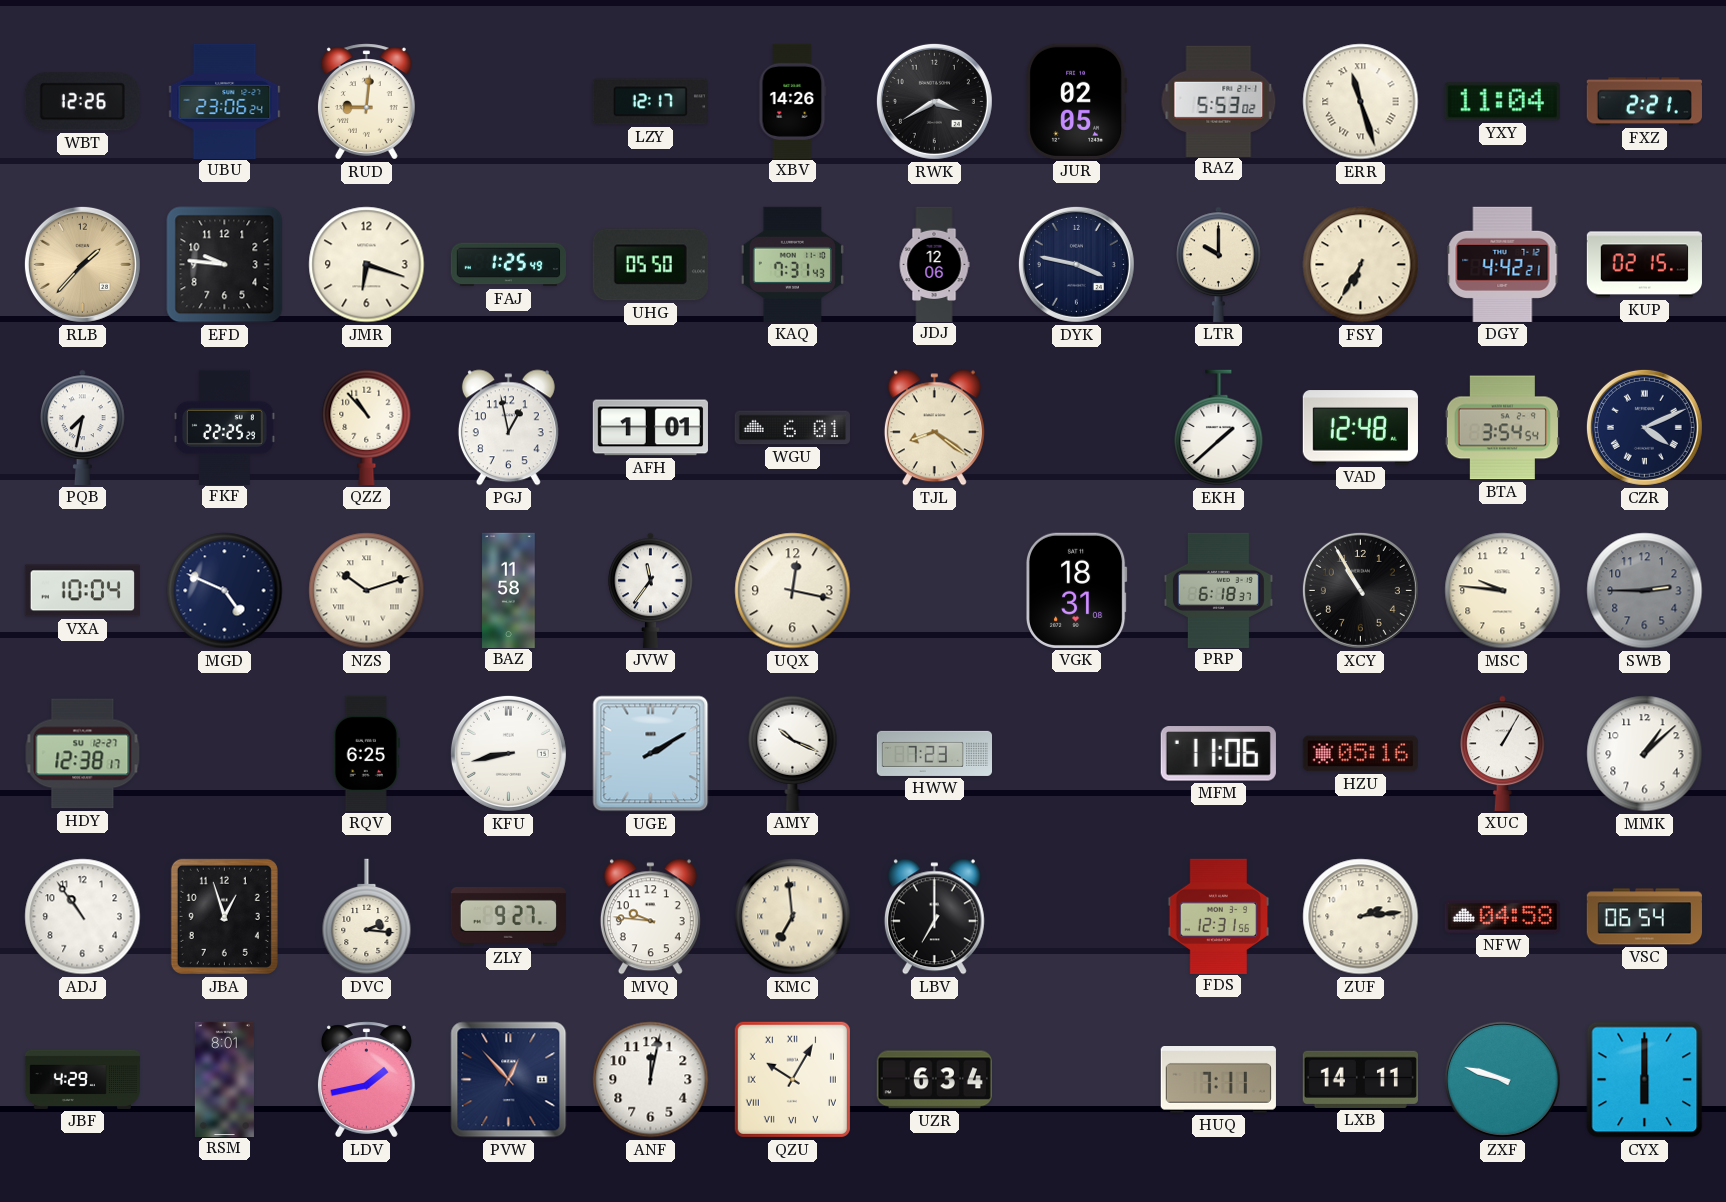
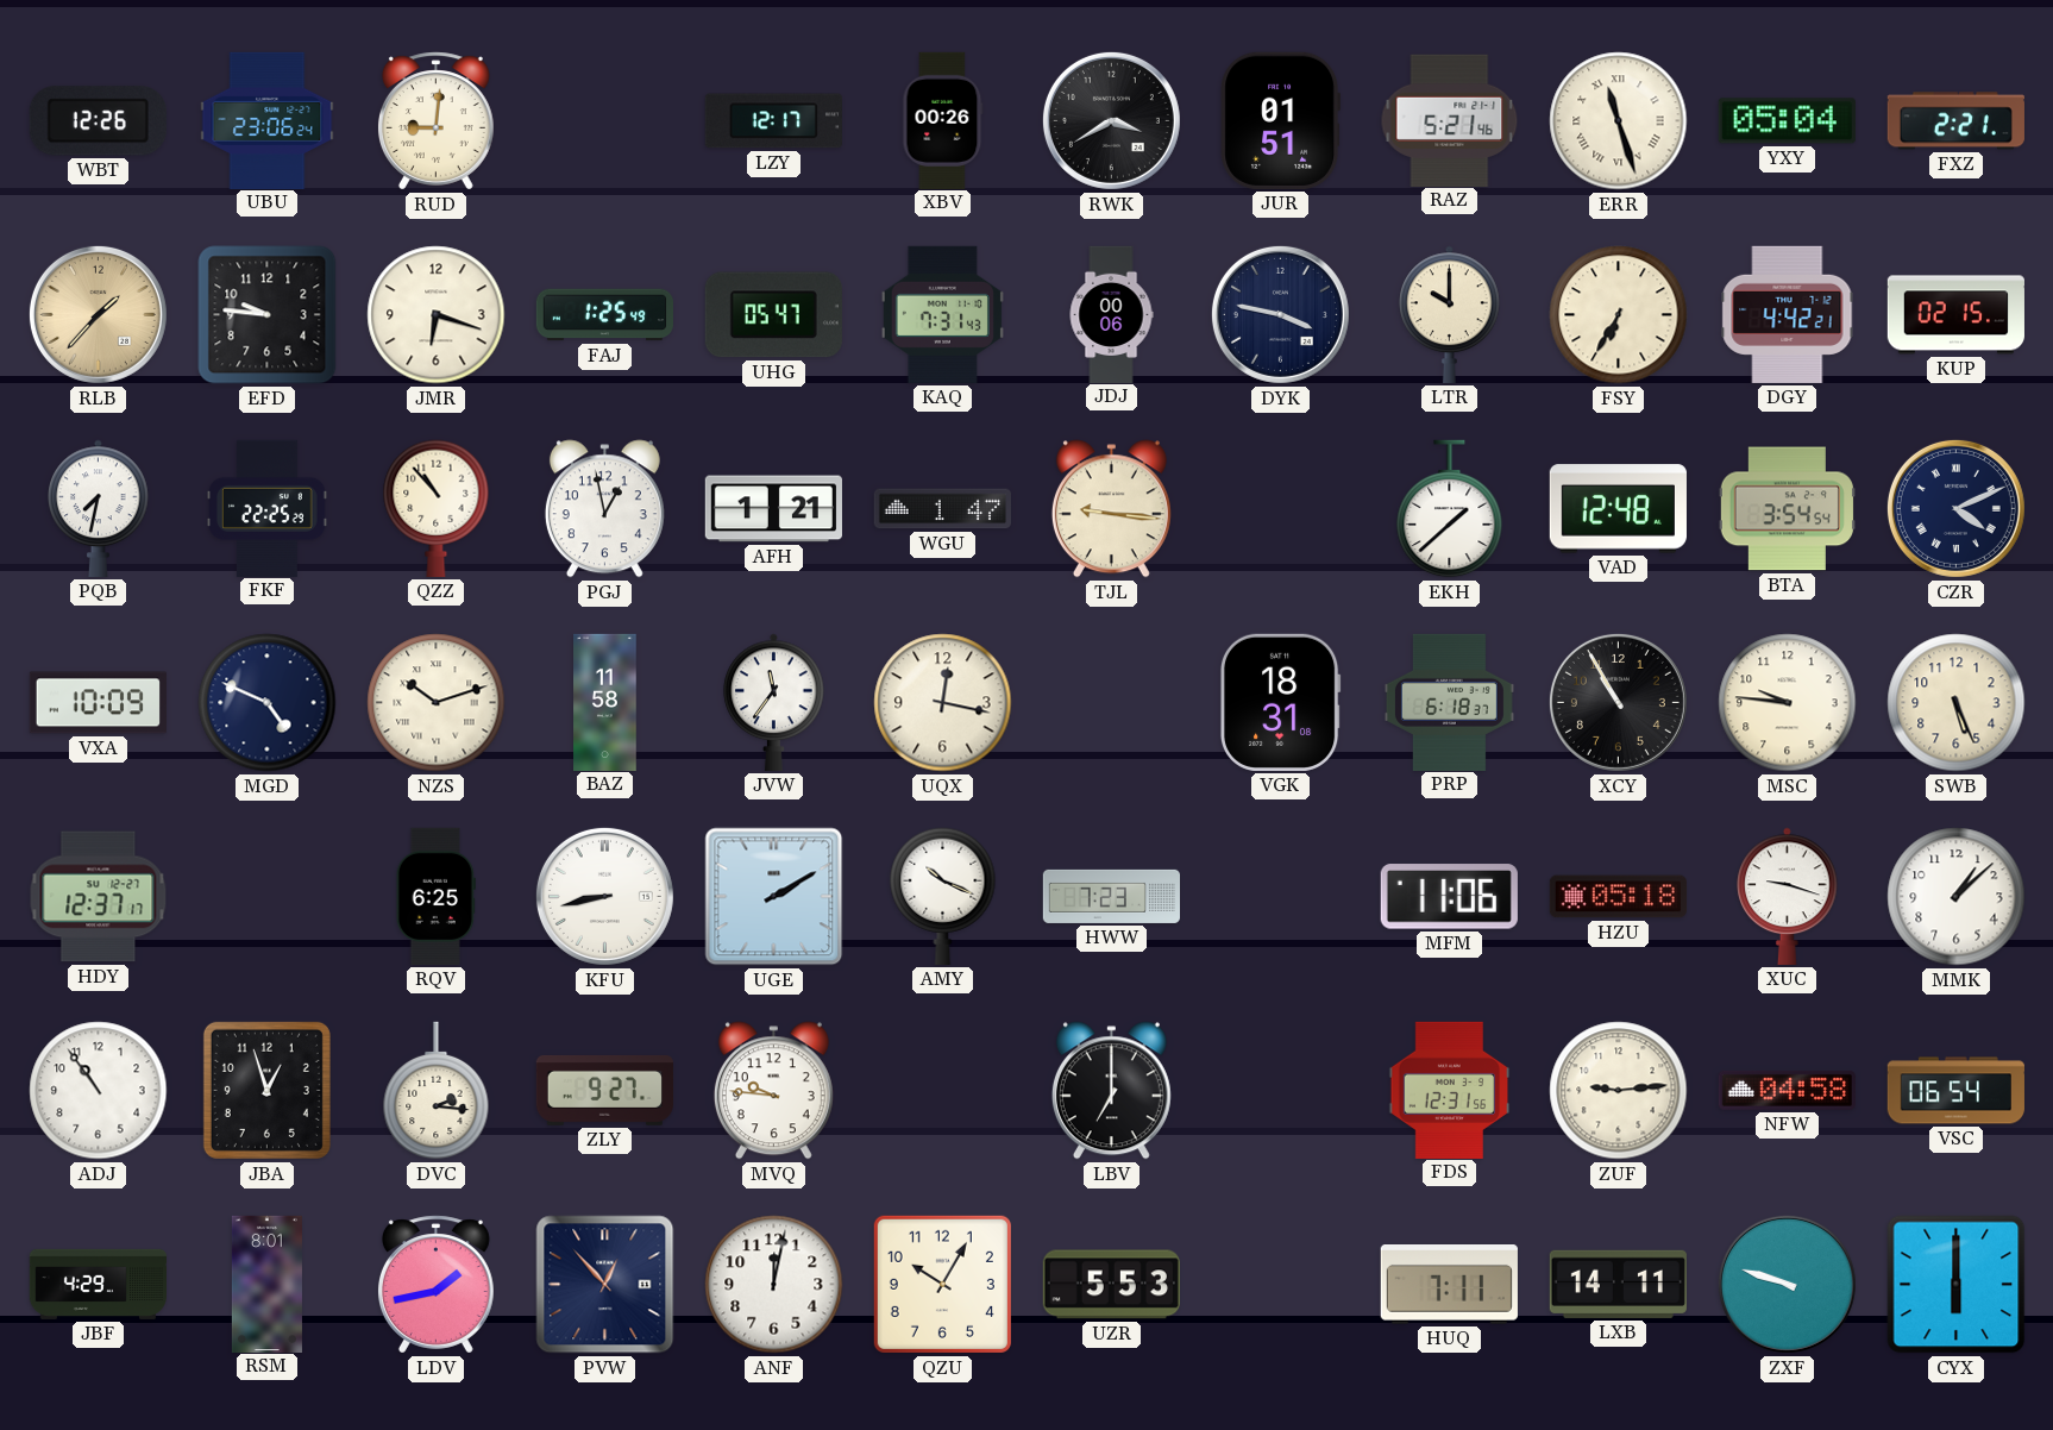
XBV: 14:26 -> 00:26
JUR: 02:05 -> 01:51
RAZ: 5:53 -> 5:21
YXY: 11:04 -> 05:04
UHG: 05:50 -> 05:47
JDJ: 12:06 -> 00:06
AFH: 1:01 -> 1:21
WGU: 6:01 -> 1:47
TJL: 8:21 -> 9:16
VXA: 10:04 -> 10:09
SWB: 2:45 -> 5:26
SWB dial: grey -> cream
HDY: 12:38 -> 12:37
HZU: 05:16 -> 05:18
XUC: 1:05 -> 9:18
KMC: 6:59 -> none
ZUF: 2:14 -> 9:14
QZU numerals: Roman -> Arabic
UZR: 6:34 -> 5:53
